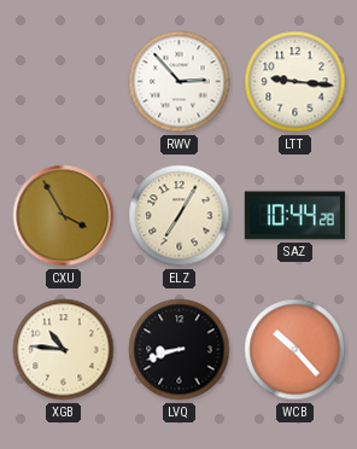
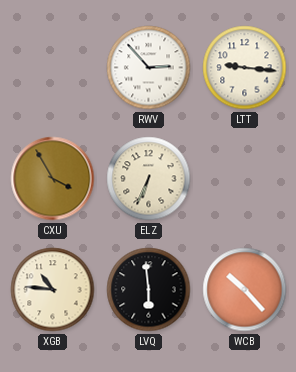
ELZ: 7:05 -> 6:34
SAZ: 10:44 -> none
LVQ: 8:42 -> 5:59
